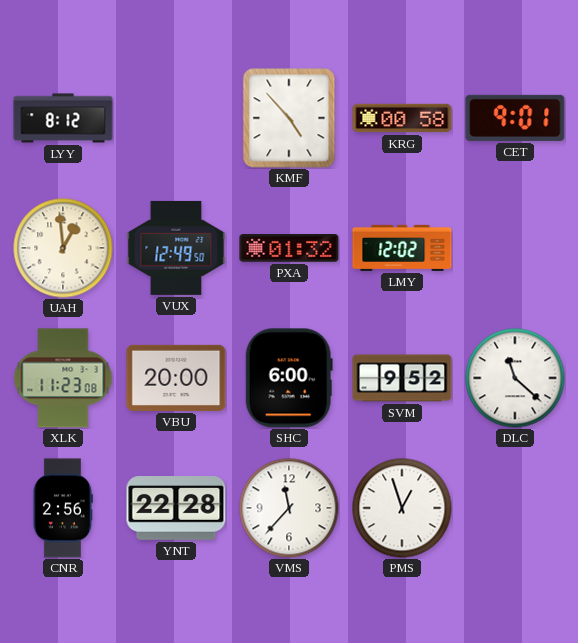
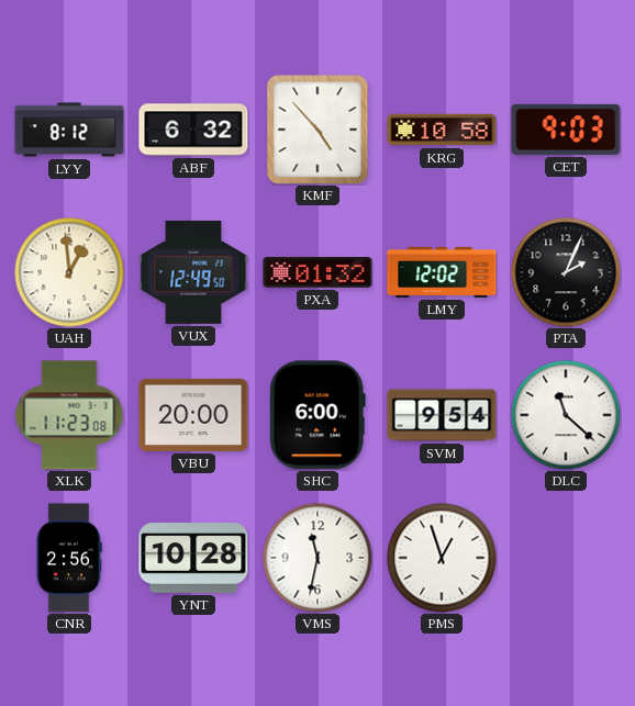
ABF: none -> 6:32
KRG: 00:58 -> 10:58
CET: 9:01 -> 9:03
PTA: none -> 2:04
SVM: 9:52 -> 9:54
YNT: 22:28 -> 10:28
VMS: 11:37 -> 11:32
